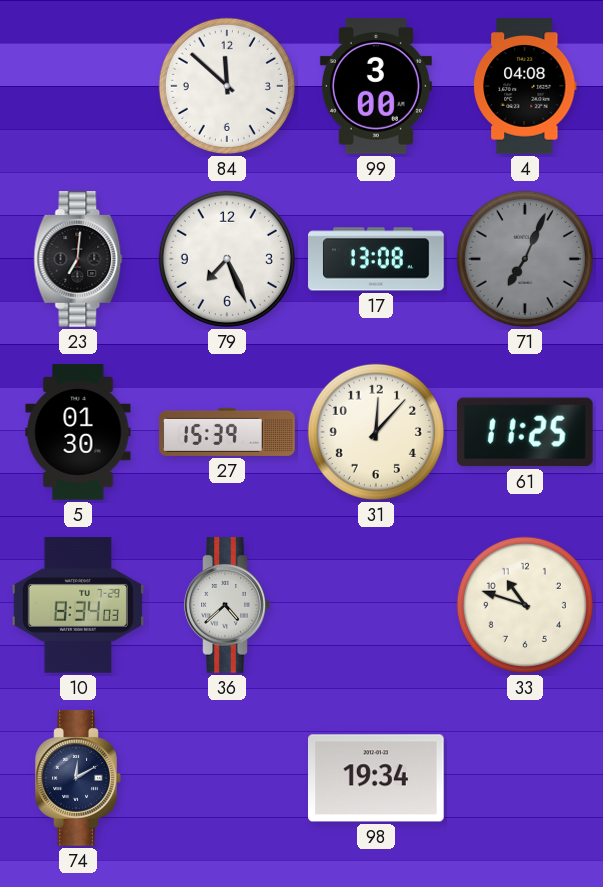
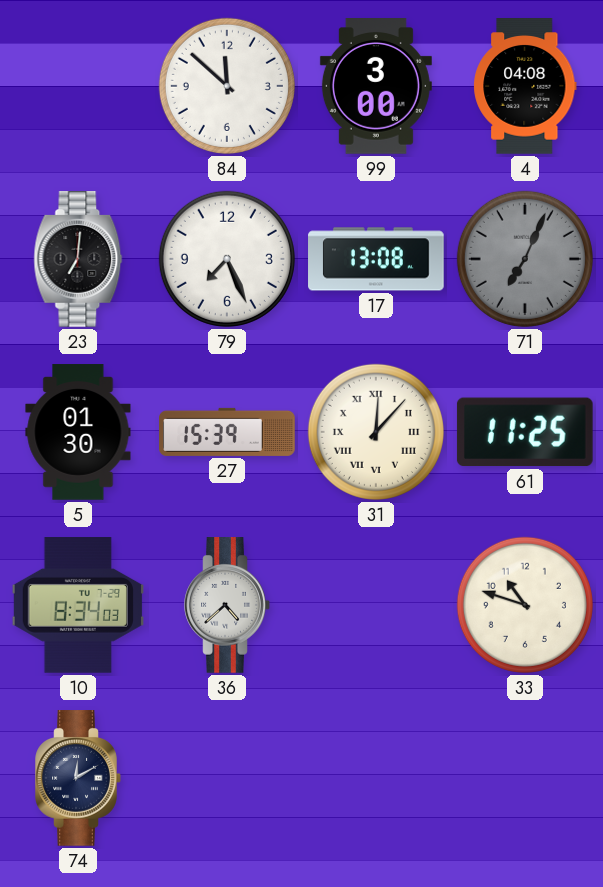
31 numerals: Arabic -> Roman
98: 19:34 -> none
